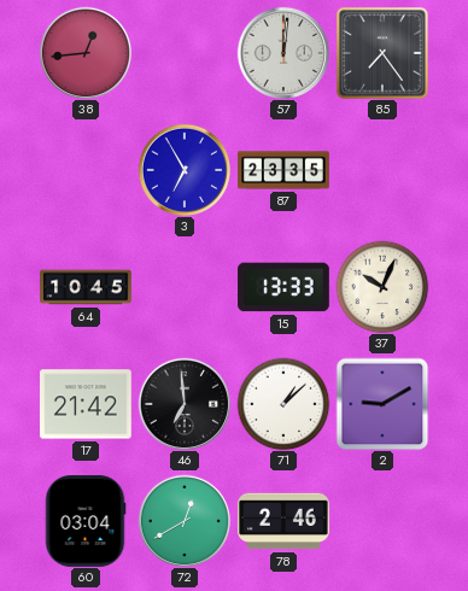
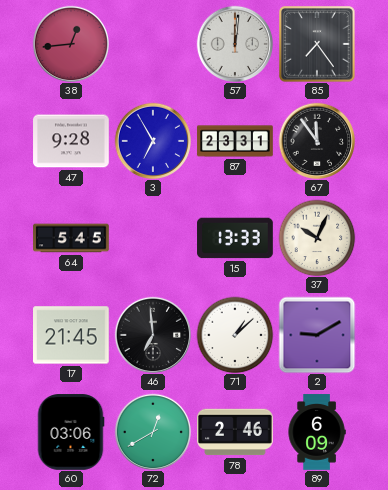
47: none -> 9:28
87: 23:35 -> 23:31
67: none -> 11:54
64: 10:45 -> 5:45
17: 21:42 -> 21:45
60: 03:04 -> 03:06
89: none -> 6:09
